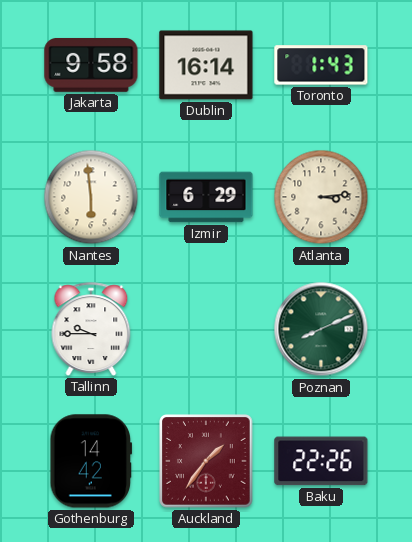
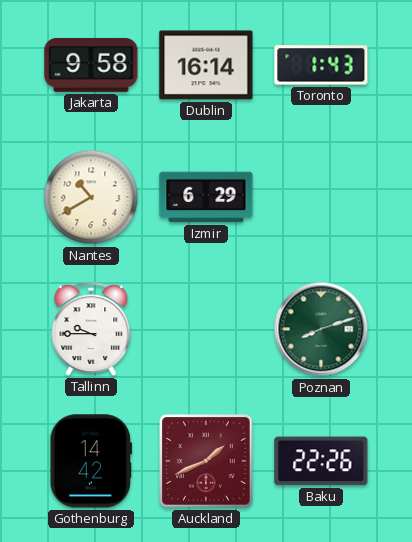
Nantes: 5:59 -> 10:40
Atlanta: 3:14 -> none
Poznan: 8:11 -> 8:12
Auckland: 1:36 -> 1:41
